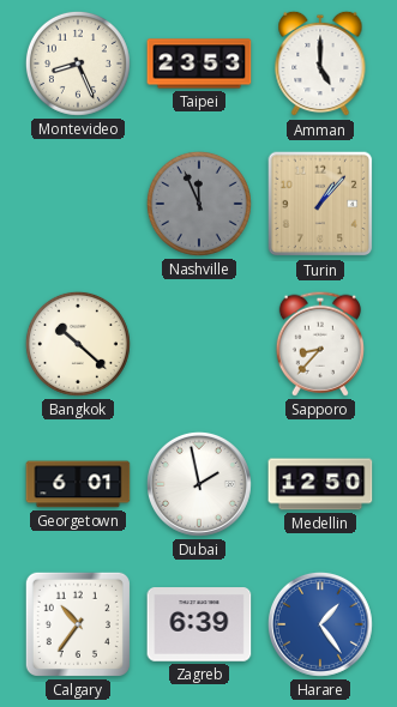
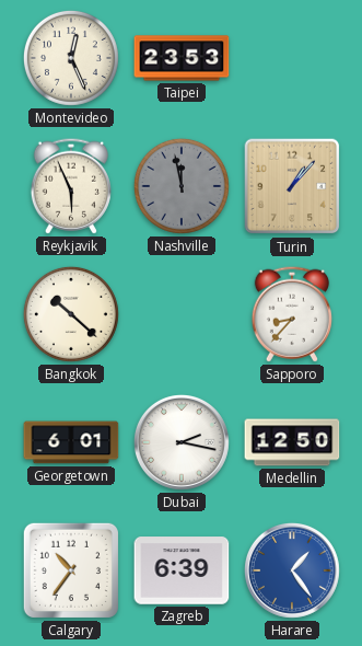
Montevideo: 8:26 -> 12:26
Amman: 5:00 -> none
Reykjavik: none -> 5:56
Nashville: 11:56 -> 11:58
Dubai: 1:58 -> 2:17
